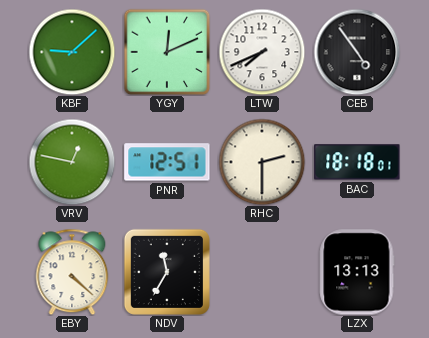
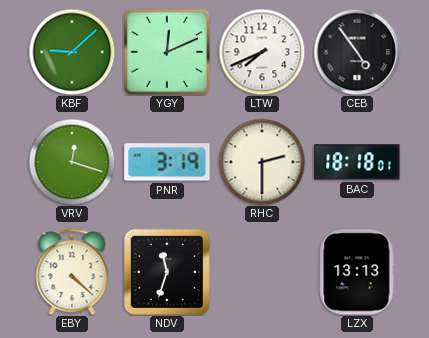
VRV: 12:47 -> 12:18
PNR: 12:51 -> 3:19
NDV: 11:35 -> 11:33
